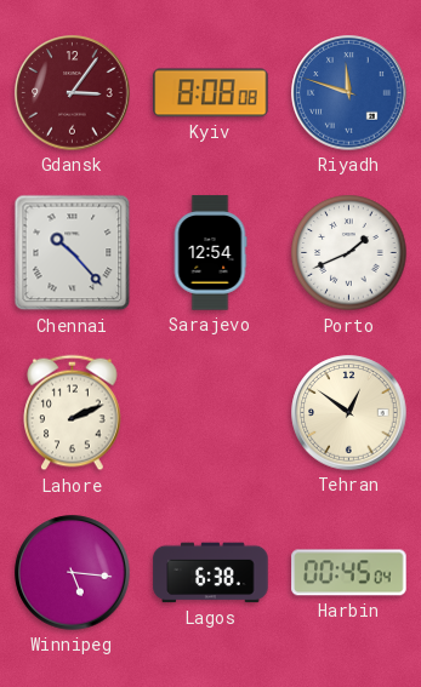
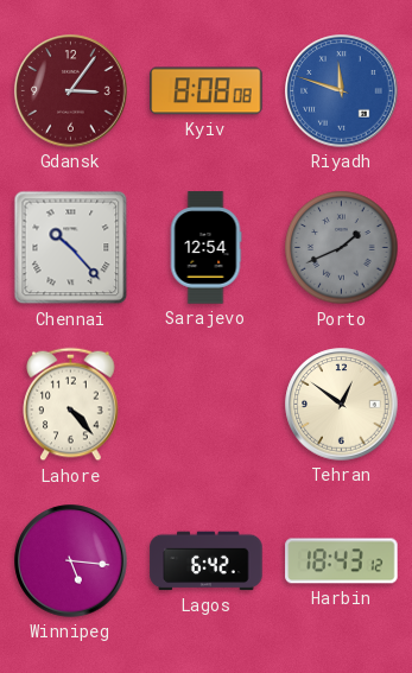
Porto dial: white -> grey
Lahore: 2:11 -> 4:23
Lagos: 6:38 -> 6:42
Harbin: 00:45 -> 18:43
